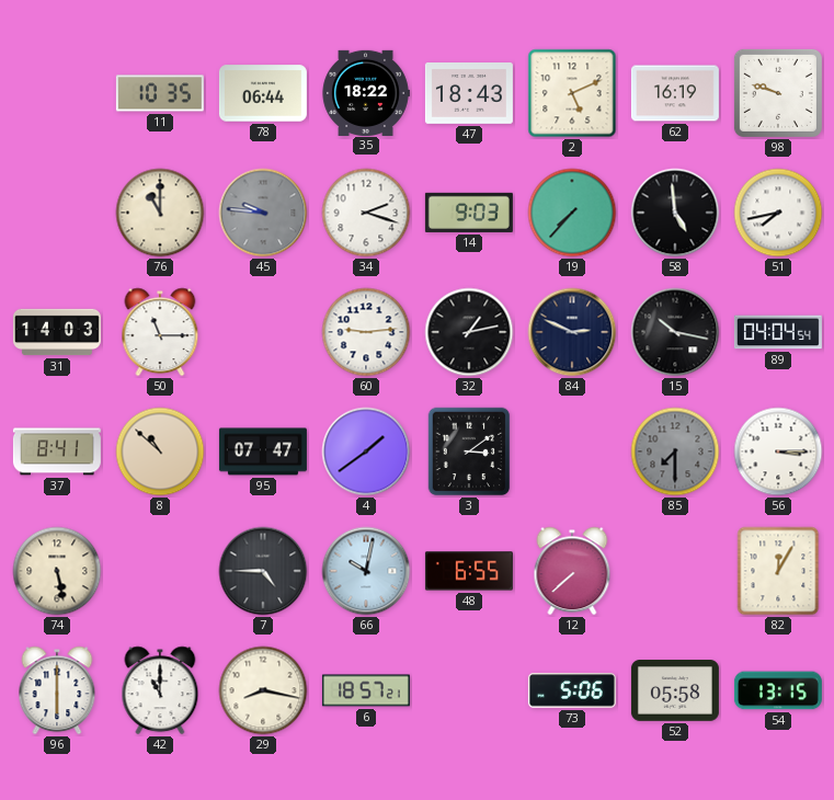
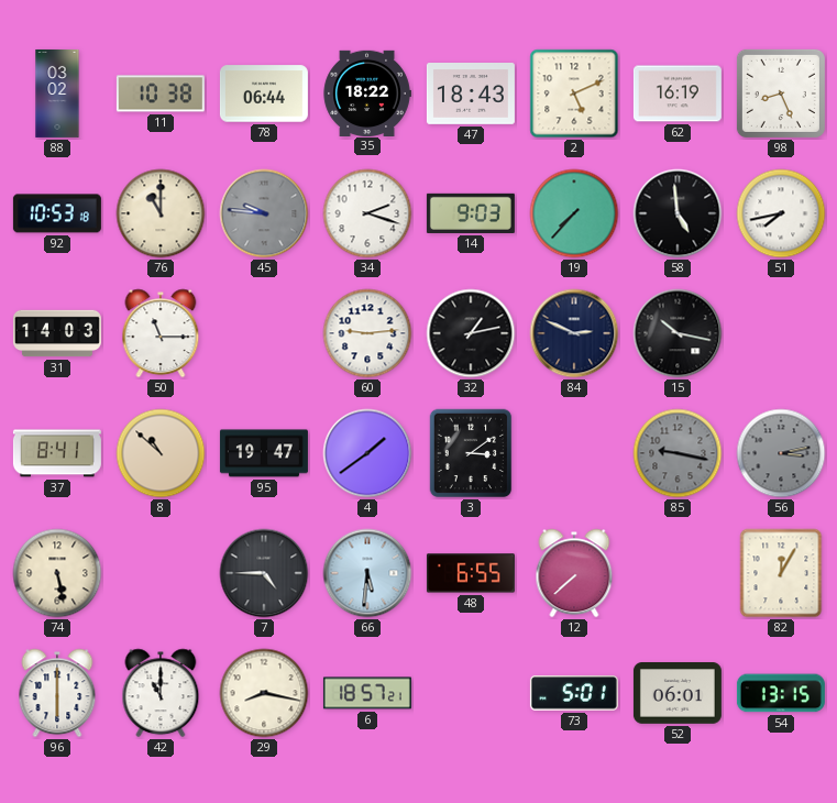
88: none -> 03:02
11: 10:35 -> 10:38
98: 9:48 -> 8:26
92: none -> 10:53
89: 04:04 -> none
95: 07:47 -> 19:47
85: 7:30 -> 9:17
56: 3:15 -> 3:13
56 dial: white -> grey
66: 10:02 -> 5:31
73: 5:06 -> 5:01
52: 05:58 -> 06:01
